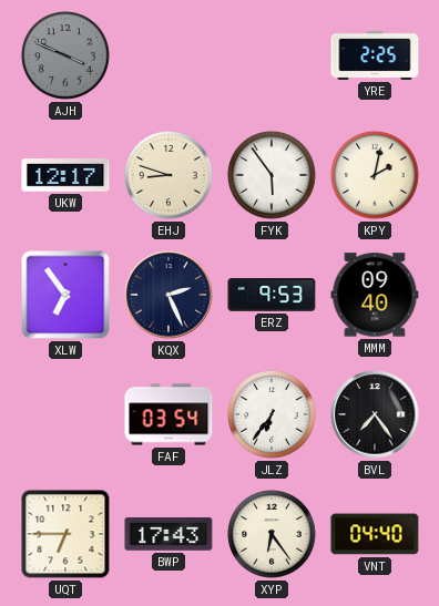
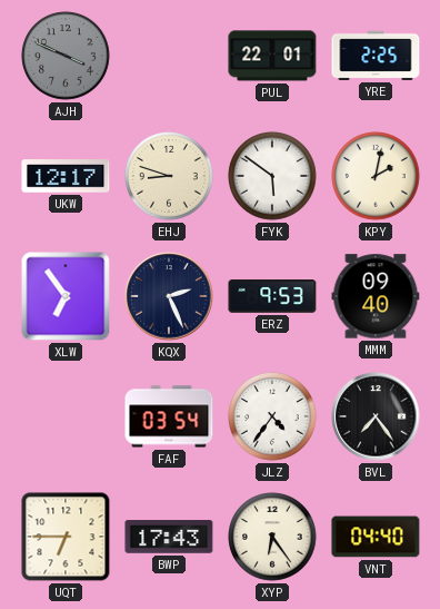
PUL: none -> 22:01
FYK: 5:54 -> 5:51
JLZ: 6:36 -> 4:36
